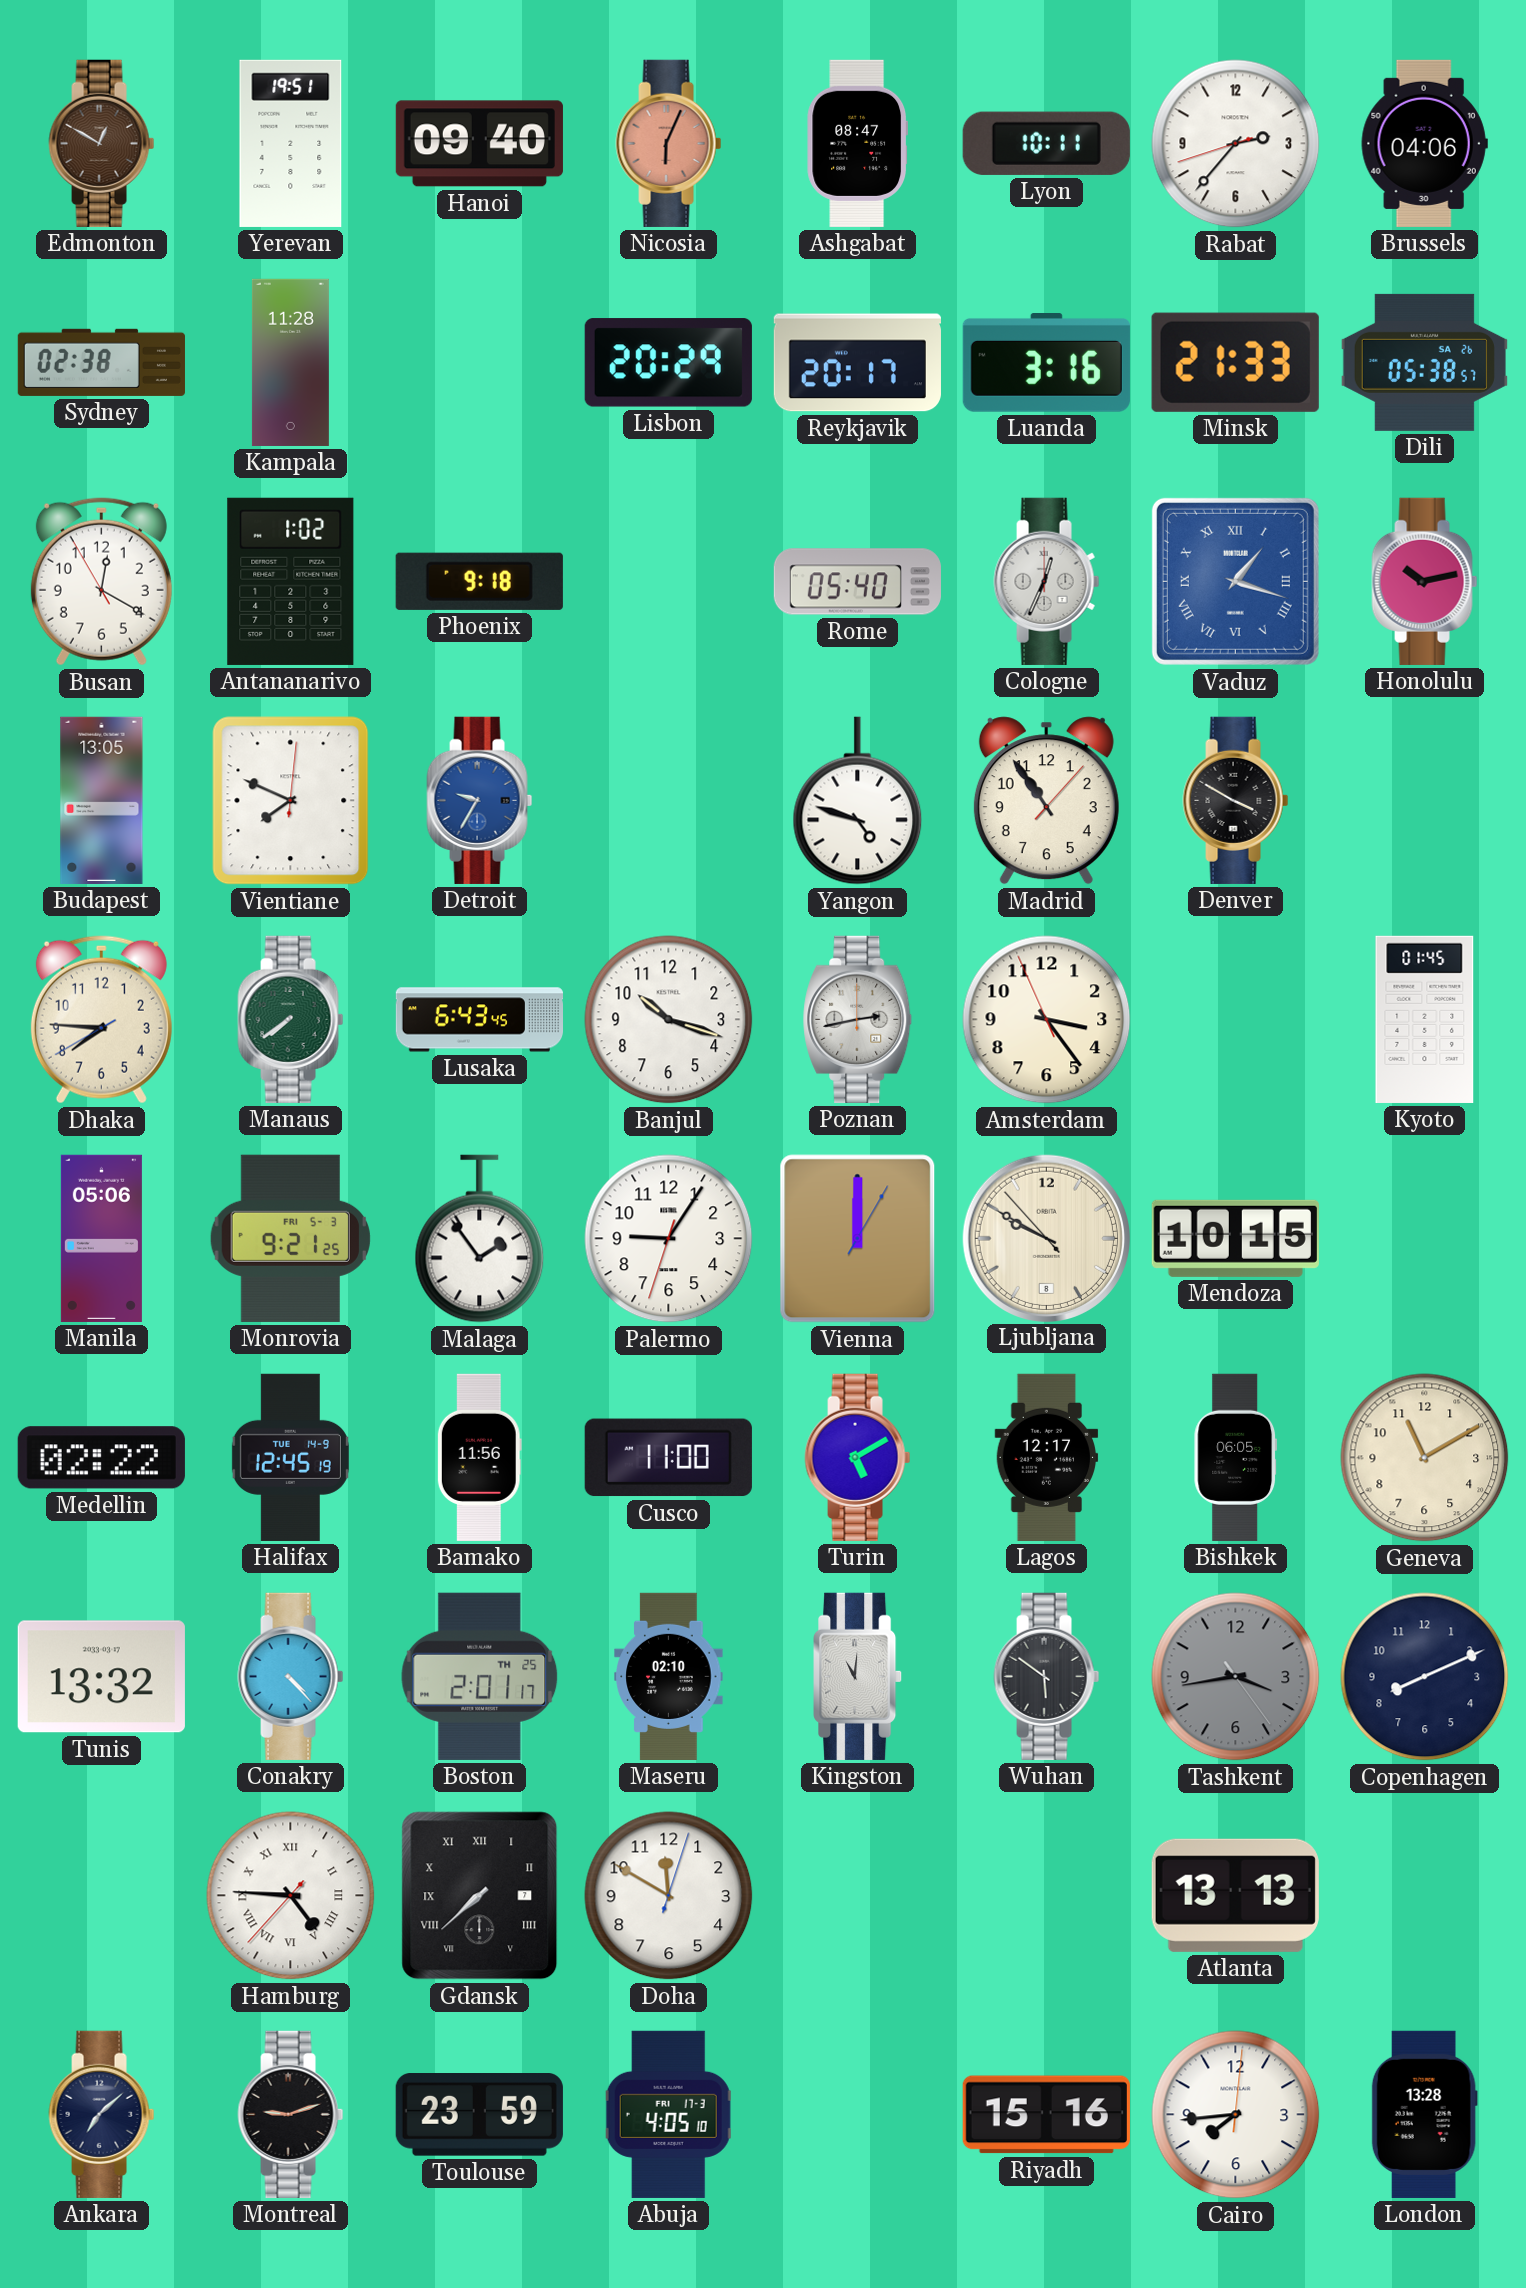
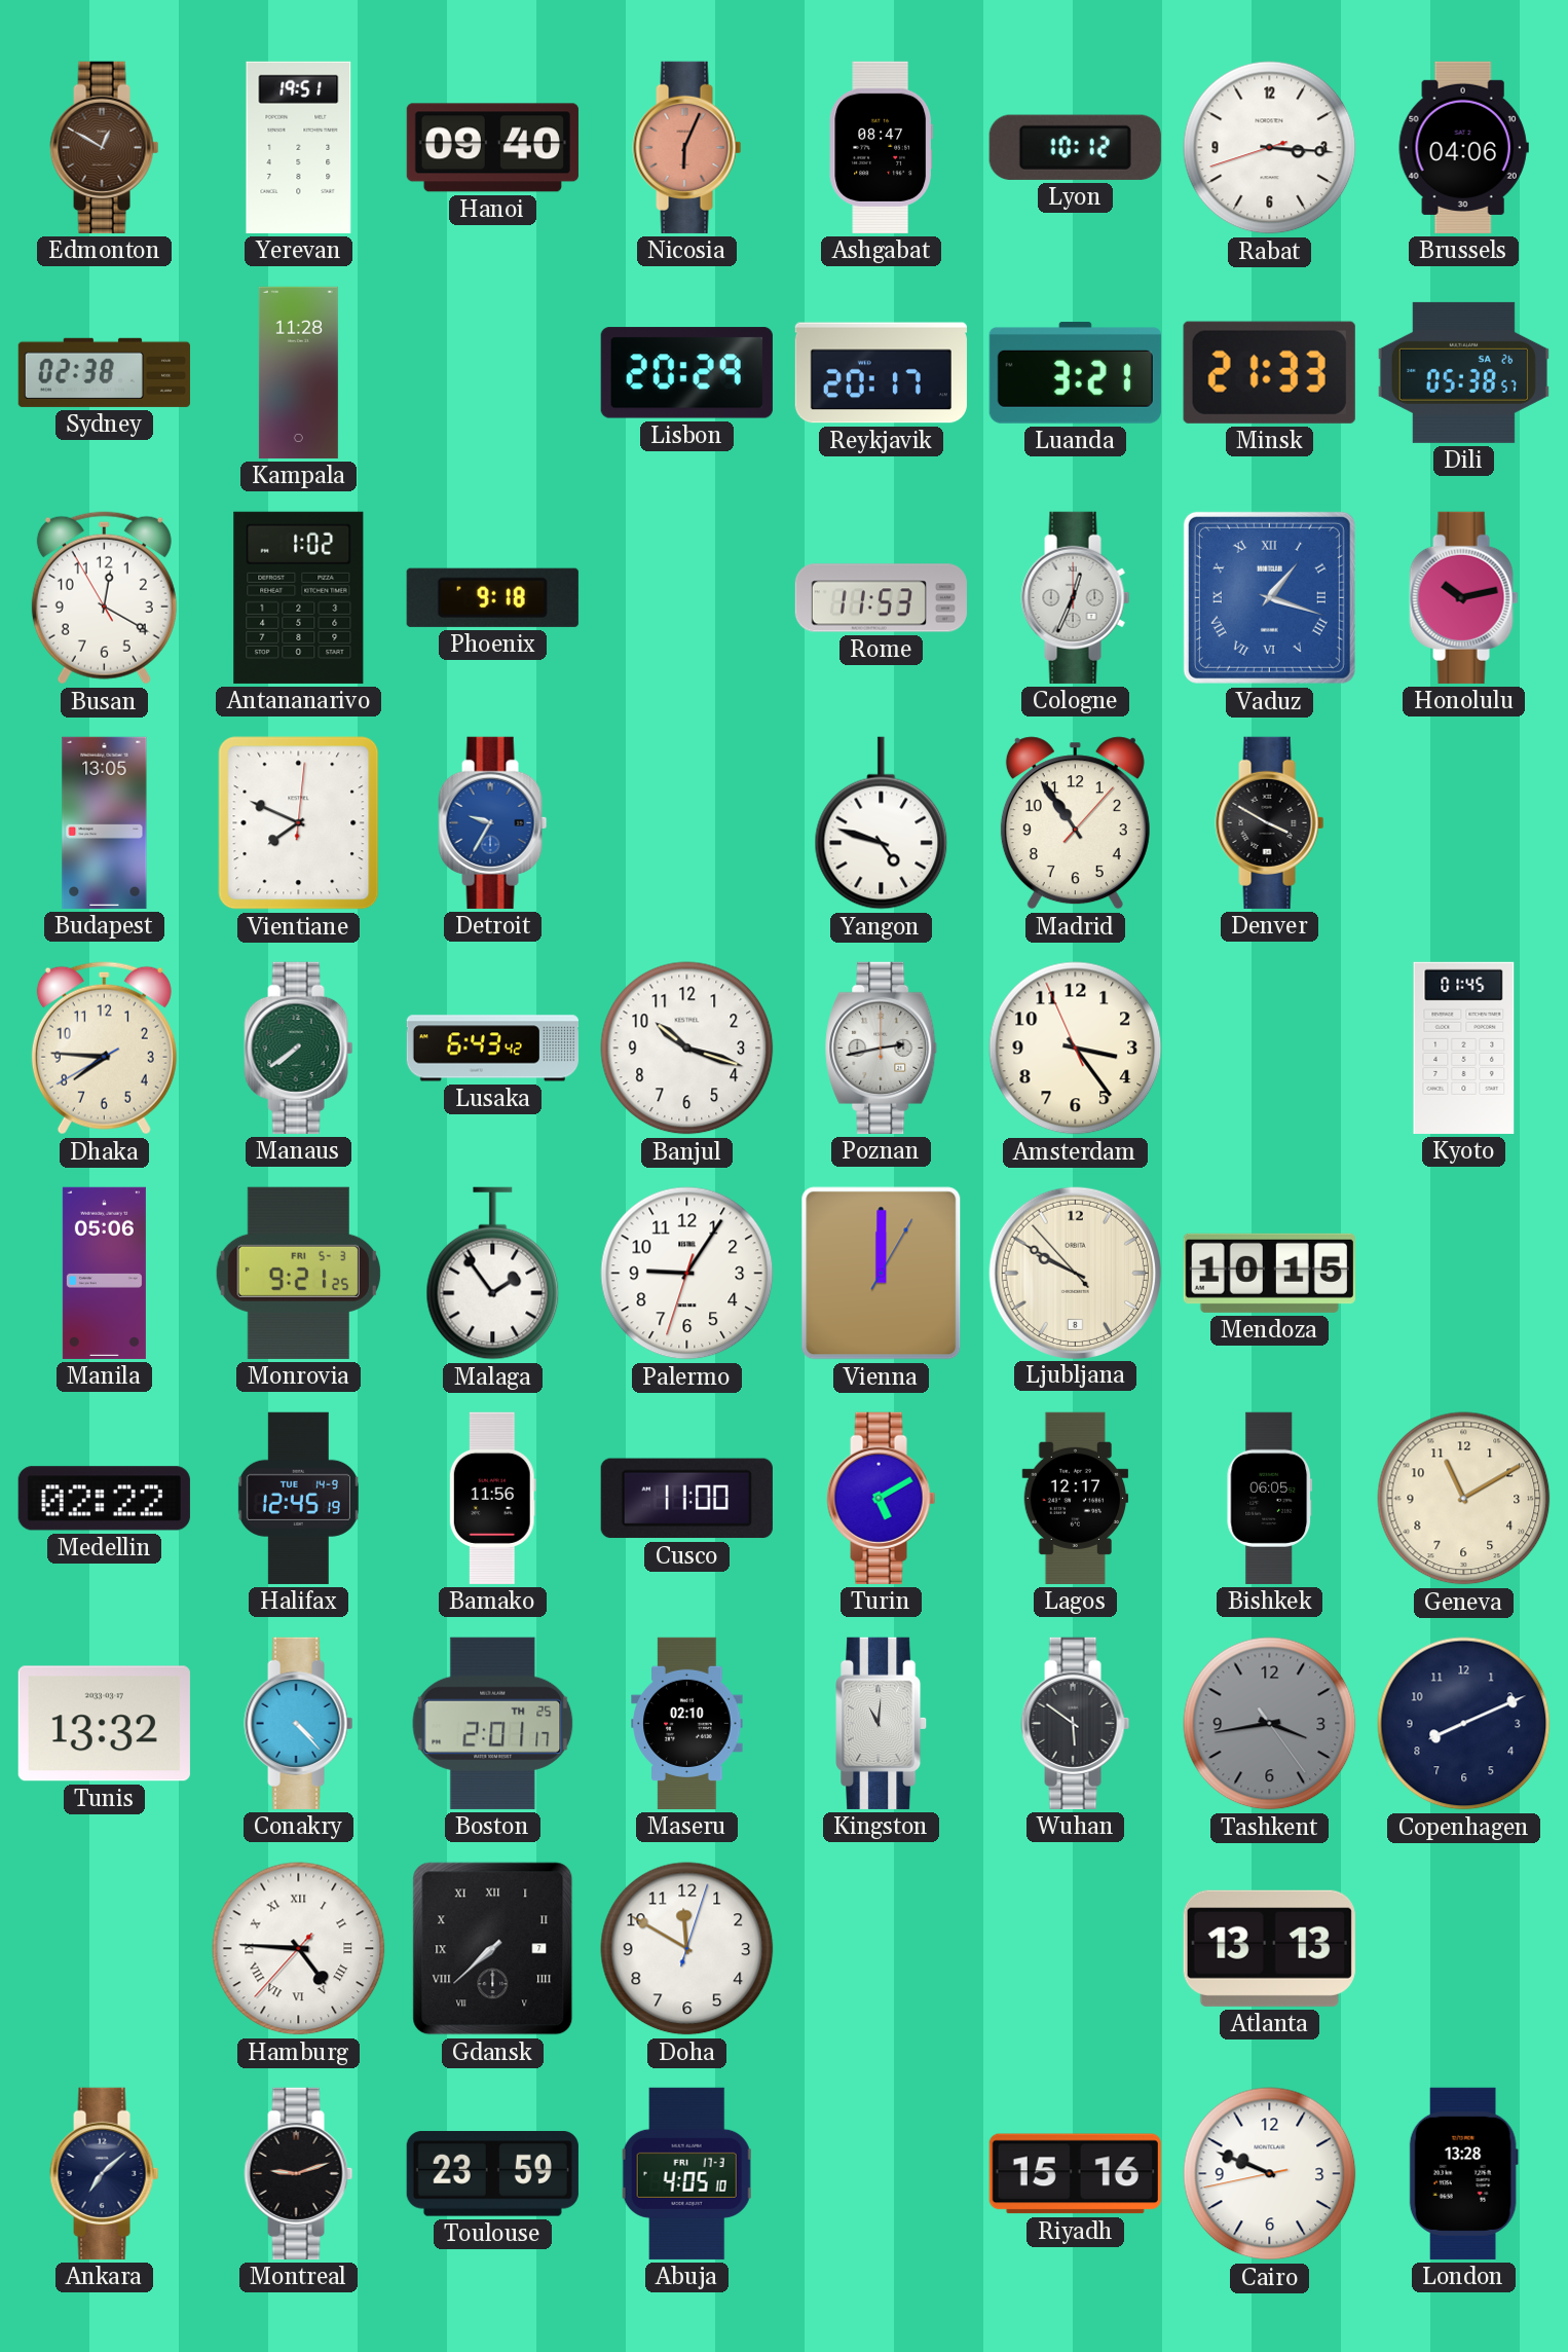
Lyon: 10:11 -> 10:12
Rabat: 2:36 -> 3:15
Luanda: 3:16 -> 3:21
Rome: 05:40 -> 11:53
Lusaka: 6:43:45 -> 6:43:42
Cairo: 7:44 -> 9:48
